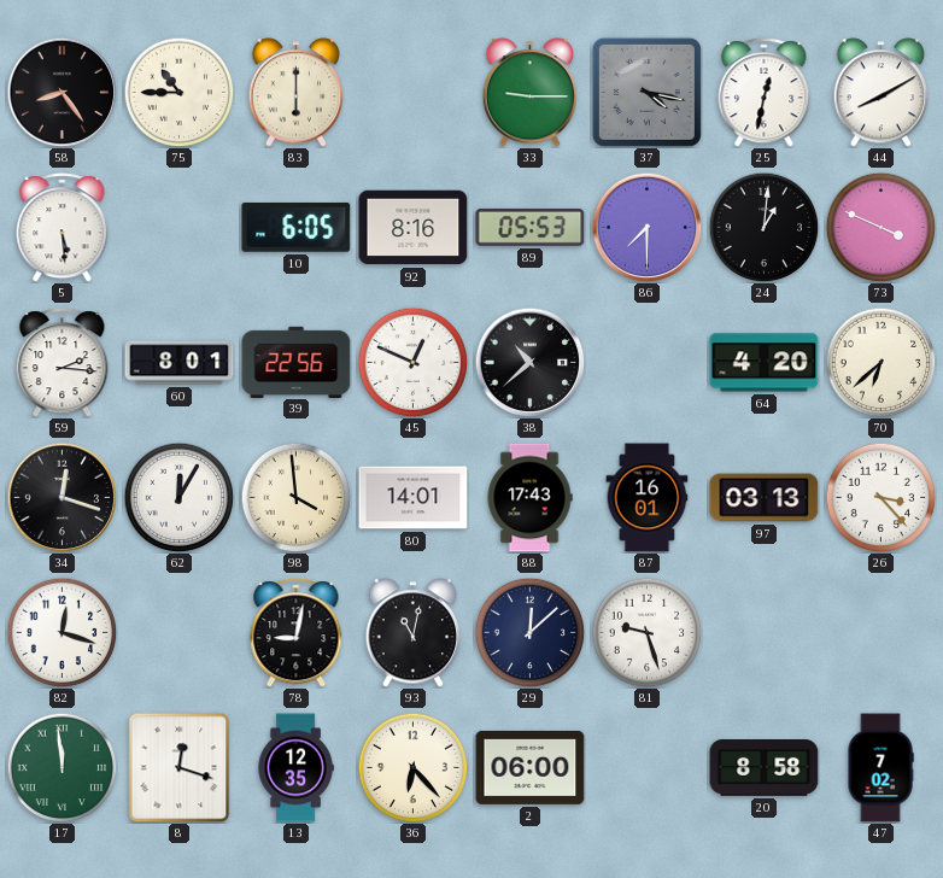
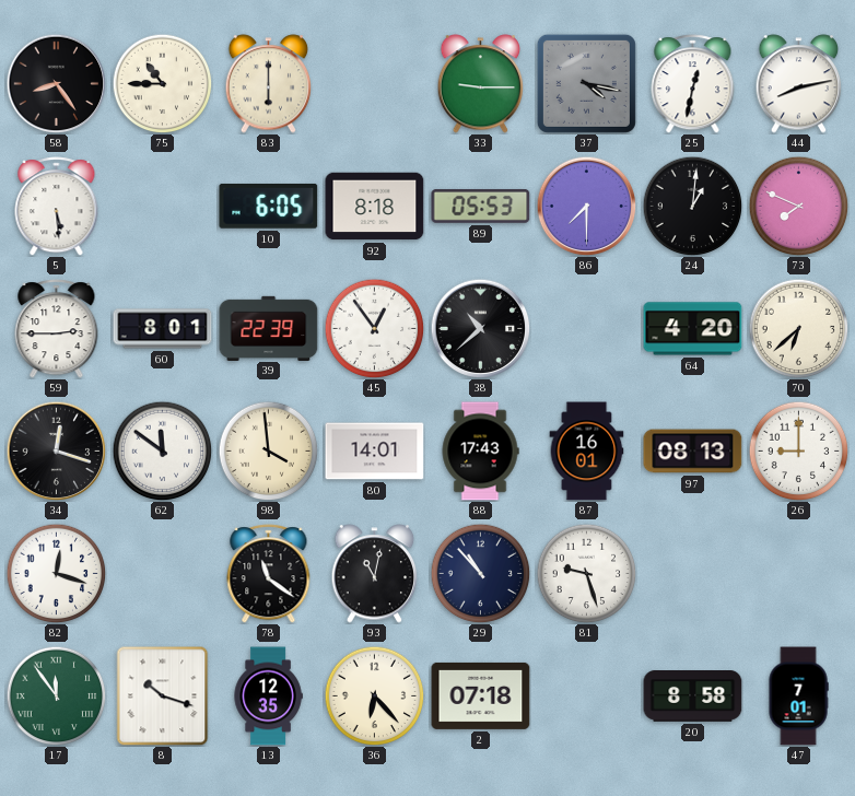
44: 8:10 -> 8:13
92: 8:16 -> 8:18
73: 3:49 -> 7:49
59: 2:16 -> 2:45
39: 22:56 -> 22:39
45: 12:49 -> 12:54
62: 12:05 -> 11:51
97: 03:13 -> 08:13
26: 3:23 -> 9:00
78: 9:02 -> 11:21
29: 12:08 -> 10:53
17: 11:59 -> 11:54
8: 12:18 -> 10:18
2: 06:00 -> 07:18
47: 7:02 -> 7:01
